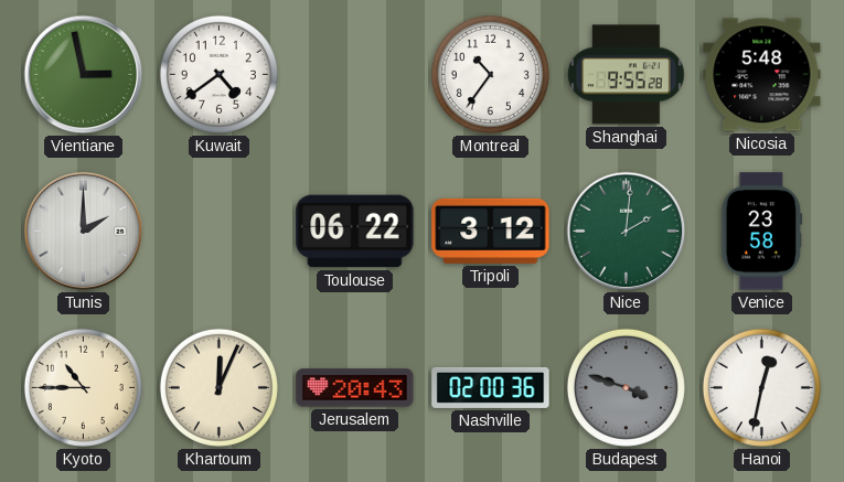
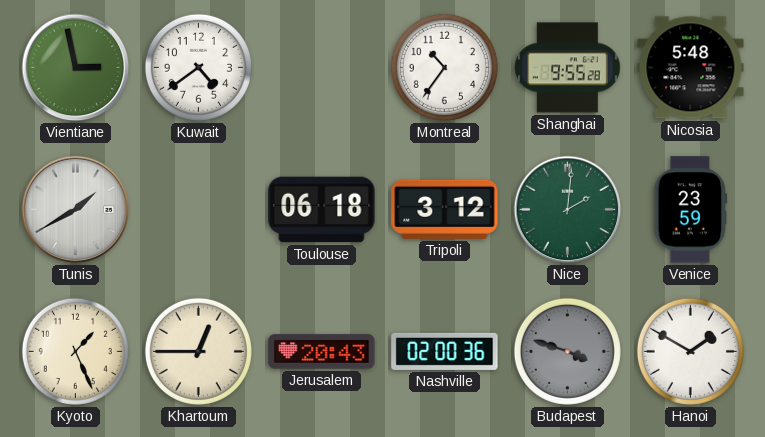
Tunis: 2:00 -> 1:40
Toulouse: 06:22 -> 06:18
Venice: 23:58 -> 23:59
Kyoto: 10:45 -> 1:26
Khartoum: 12:04 -> 12:45
Hanoi: 12:32 -> 1:50
